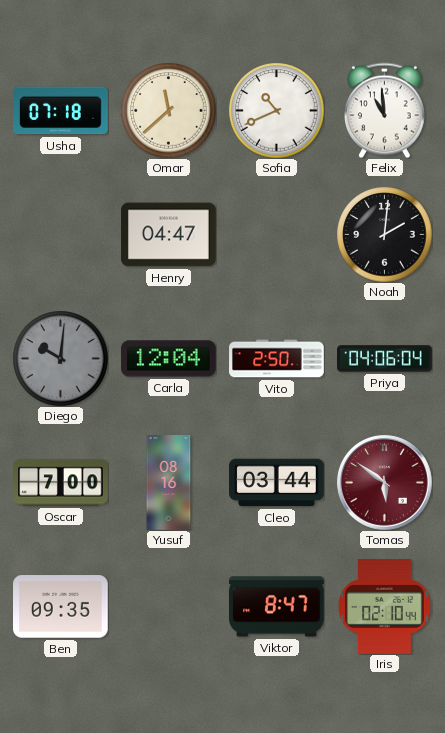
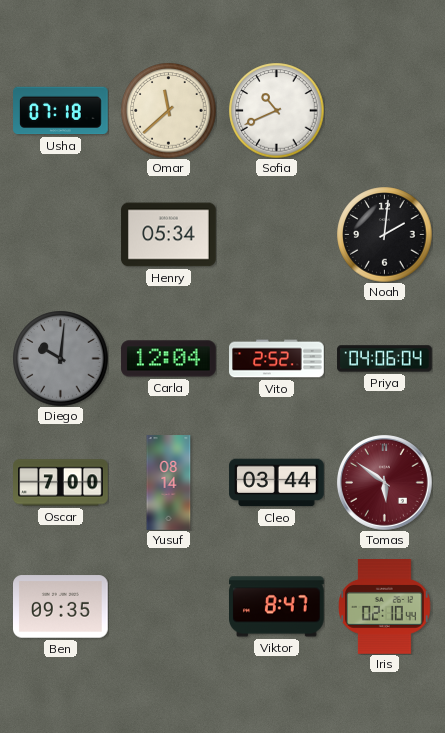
Felix: 10:59 -> none
Henry: 04:47 -> 05:34
Vito: 2:50 -> 2:52
Yusuf: 08:16 -> 08:14
